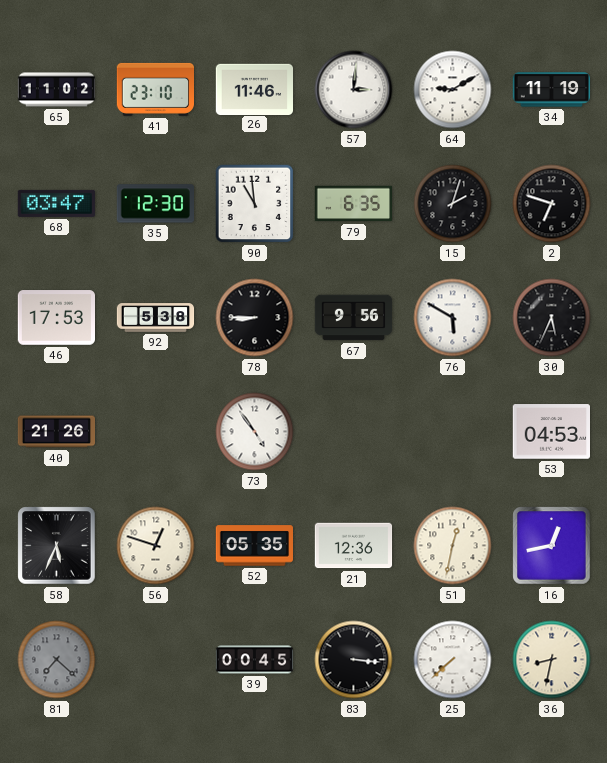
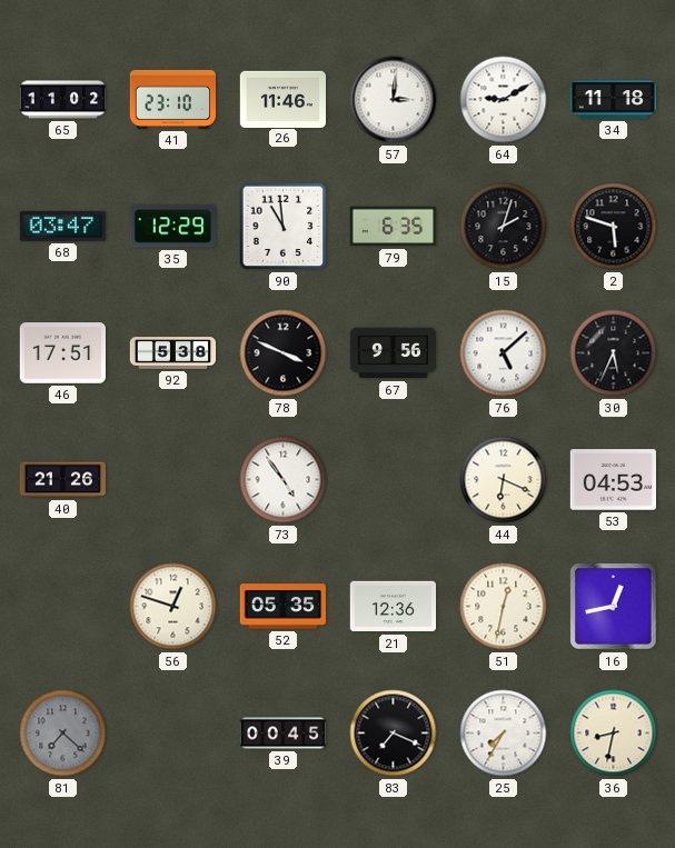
34: 11:19 -> 11:18
35: 12:30 -> 12:29
2: 6:48 -> 5:48
46: 17:53 -> 17:51
78: 8:45 -> 3:49
76: 5:50 -> 5:08
44: none -> 6:19
58: 5:34 -> none
83: 3:16 -> 7:19
25: 7:38 -> 7:35
